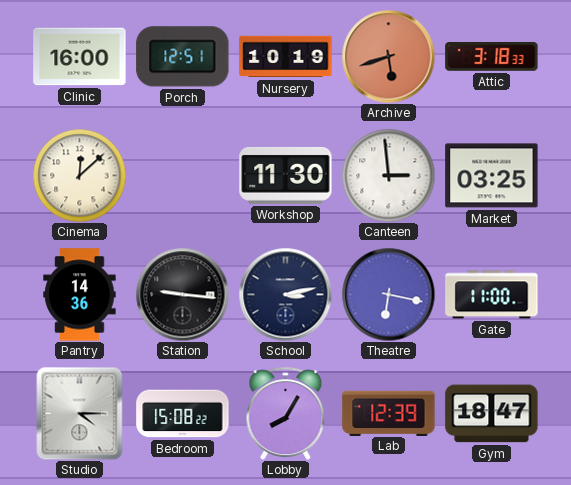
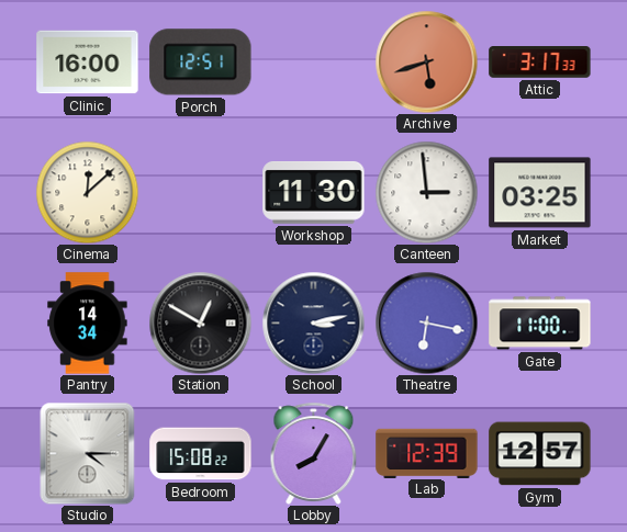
Nursery: 10:19 -> none
Attic: 3:18 -> 3:17
Pantry: 14:36 -> 14:34
Station: 9:16 -> 12:50
Gym: 18:47 -> 12:57
